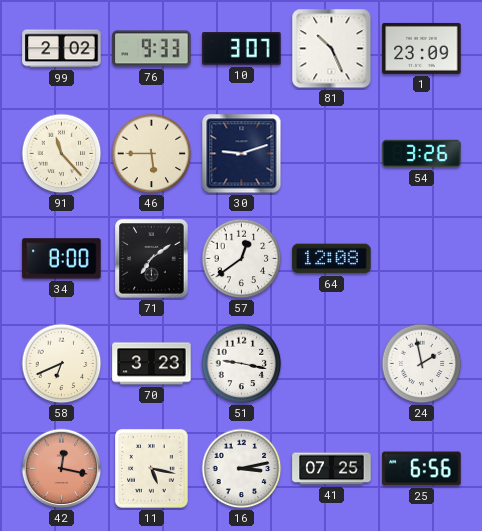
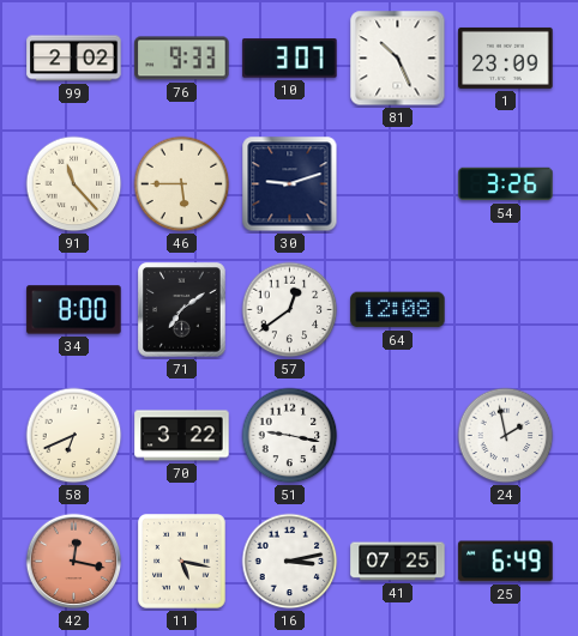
70: 3:23 -> 3:22
25: 6:56 -> 6:49
